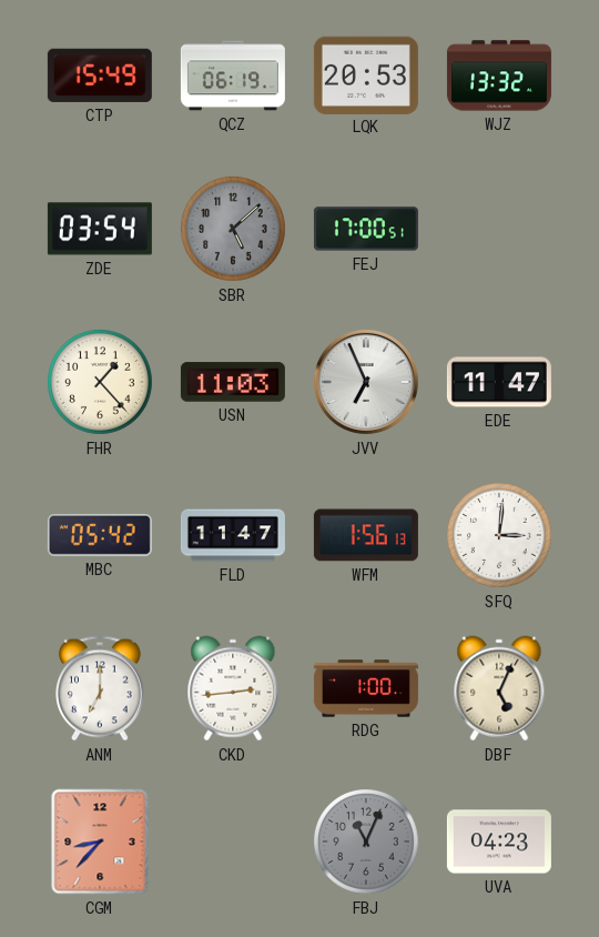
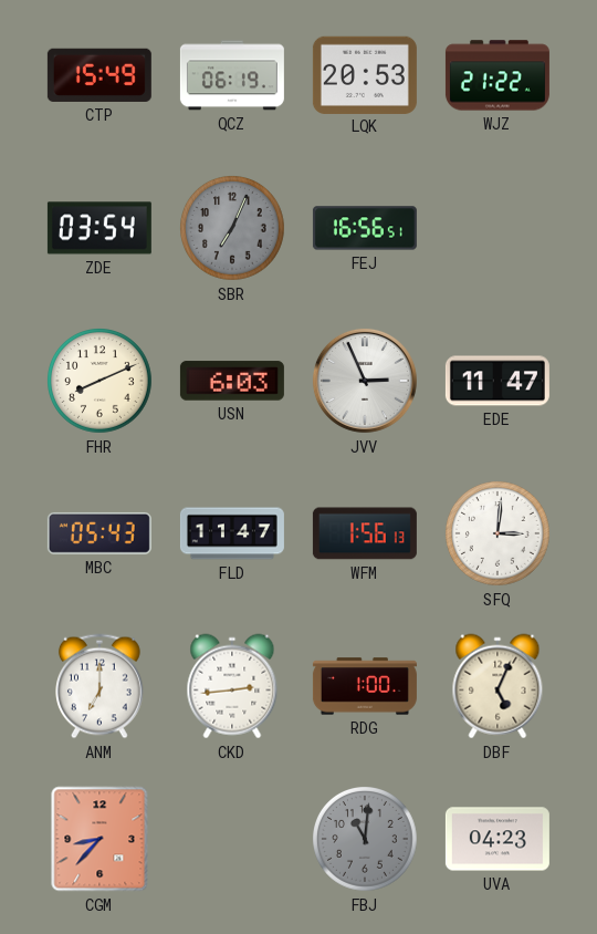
WJZ: 13:32 -> 21:22
SBR: 5:08 -> 7:04
FEJ: 17:00 -> 16:56
FHR: 1:23 -> 8:11
USN: 11:03 -> 6:03
JVV: 6:56 -> 2:56
MBC: 05:42 -> 05:43
FBJ: 11:04 -> 11:01
